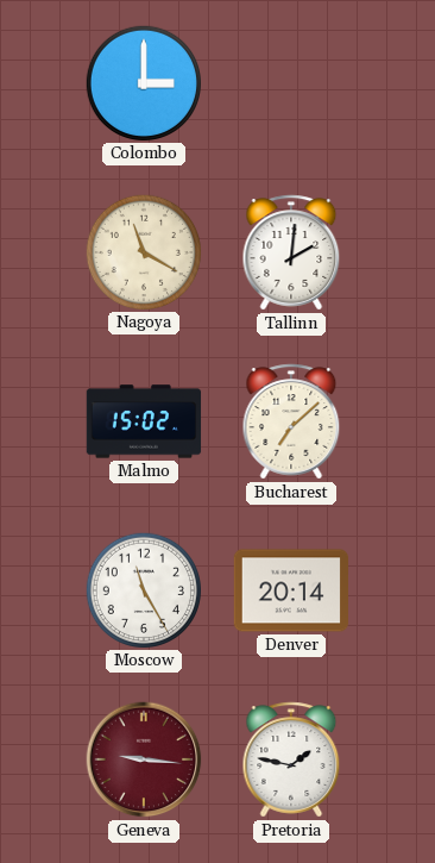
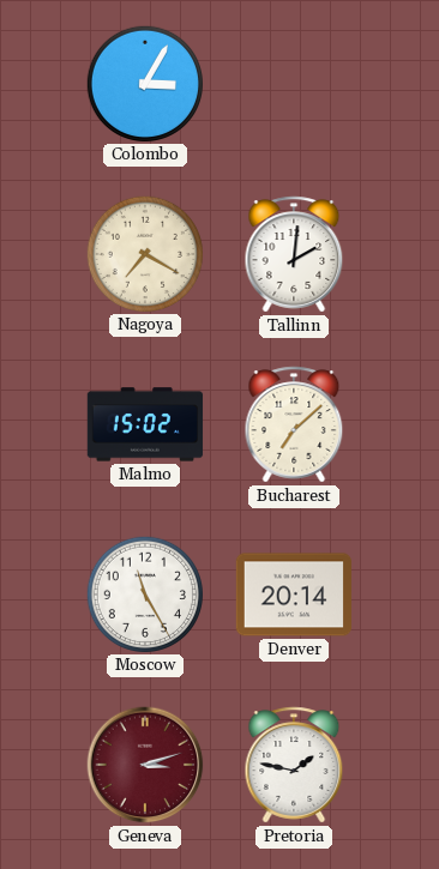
Colombo: 3:00 -> 3:05
Nagoya: 11:20 -> 7:20
Geneva: 9:16 -> 3:12
